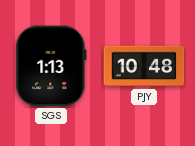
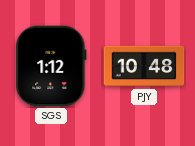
SGS: 1:13 -> 1:12
